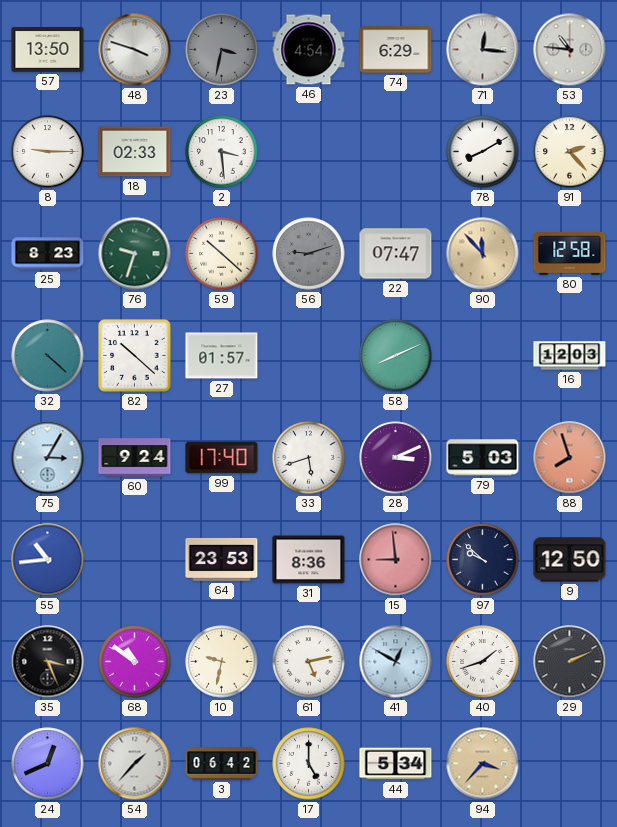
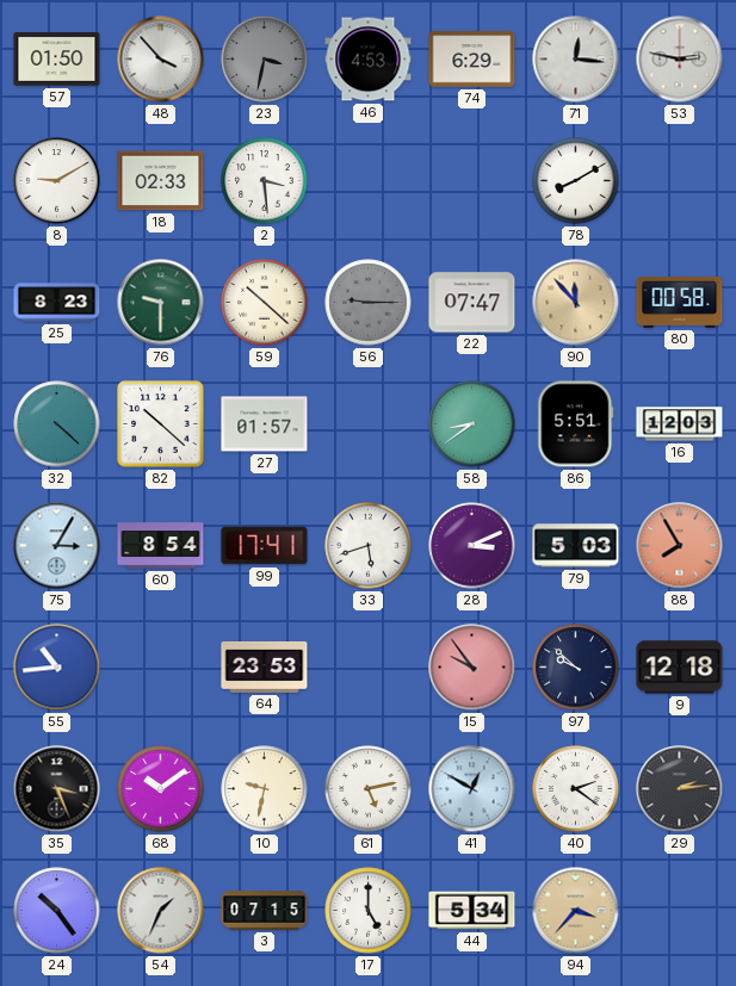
57: 13:50 -> 01:50
48: 3:48 -> 3:53
46: 4:54 -> 4:53
53: 10:46 -> 2:47
8: 9:15 -> 9:10
91: 2:23 -> none
76: 9:33 -> 9:30
56: 9:12 -> 9:15
80: 12:58 -> 00:58
58: 8:11 -> 8:39
86: none -> 5:51
60: 9:24 -> 8:54
99: 17:40 -> 17:41
88: 7:57 -> 7:55
31: 8:36 -> none
15: 8:59 -> 9:54
9: 12:50 -> 12:18
68: 10:51 -> 10:09
40: 1:42 -> 2:21
29: 2:11 -> 2:14
24: 12:41 -> 10:24
54: 1:37 -> 1:34
3: 06:42 -> 07:15
